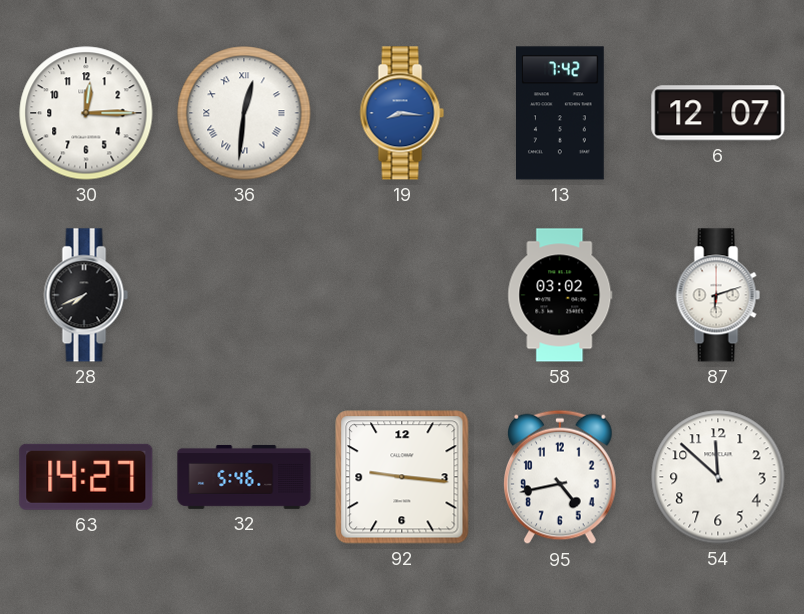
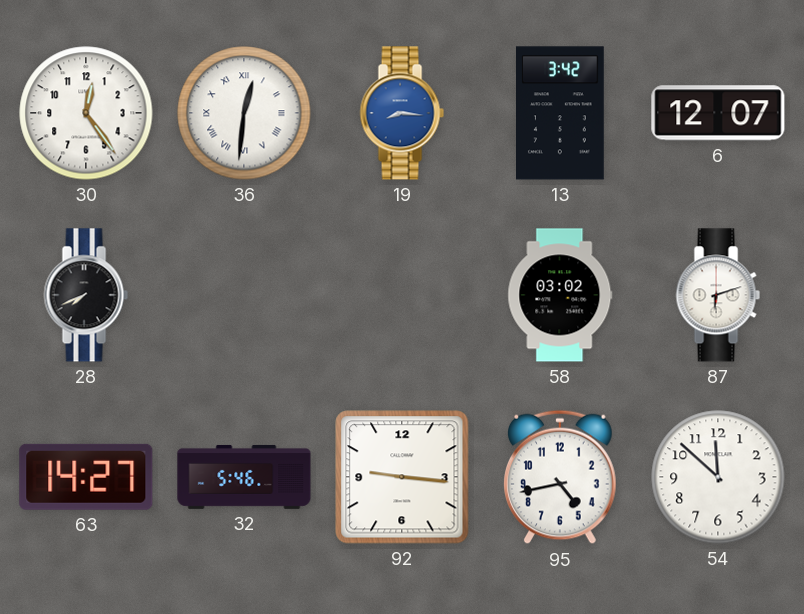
30: 12:15 -> 12:24
13: 7:42 -> 3:42
